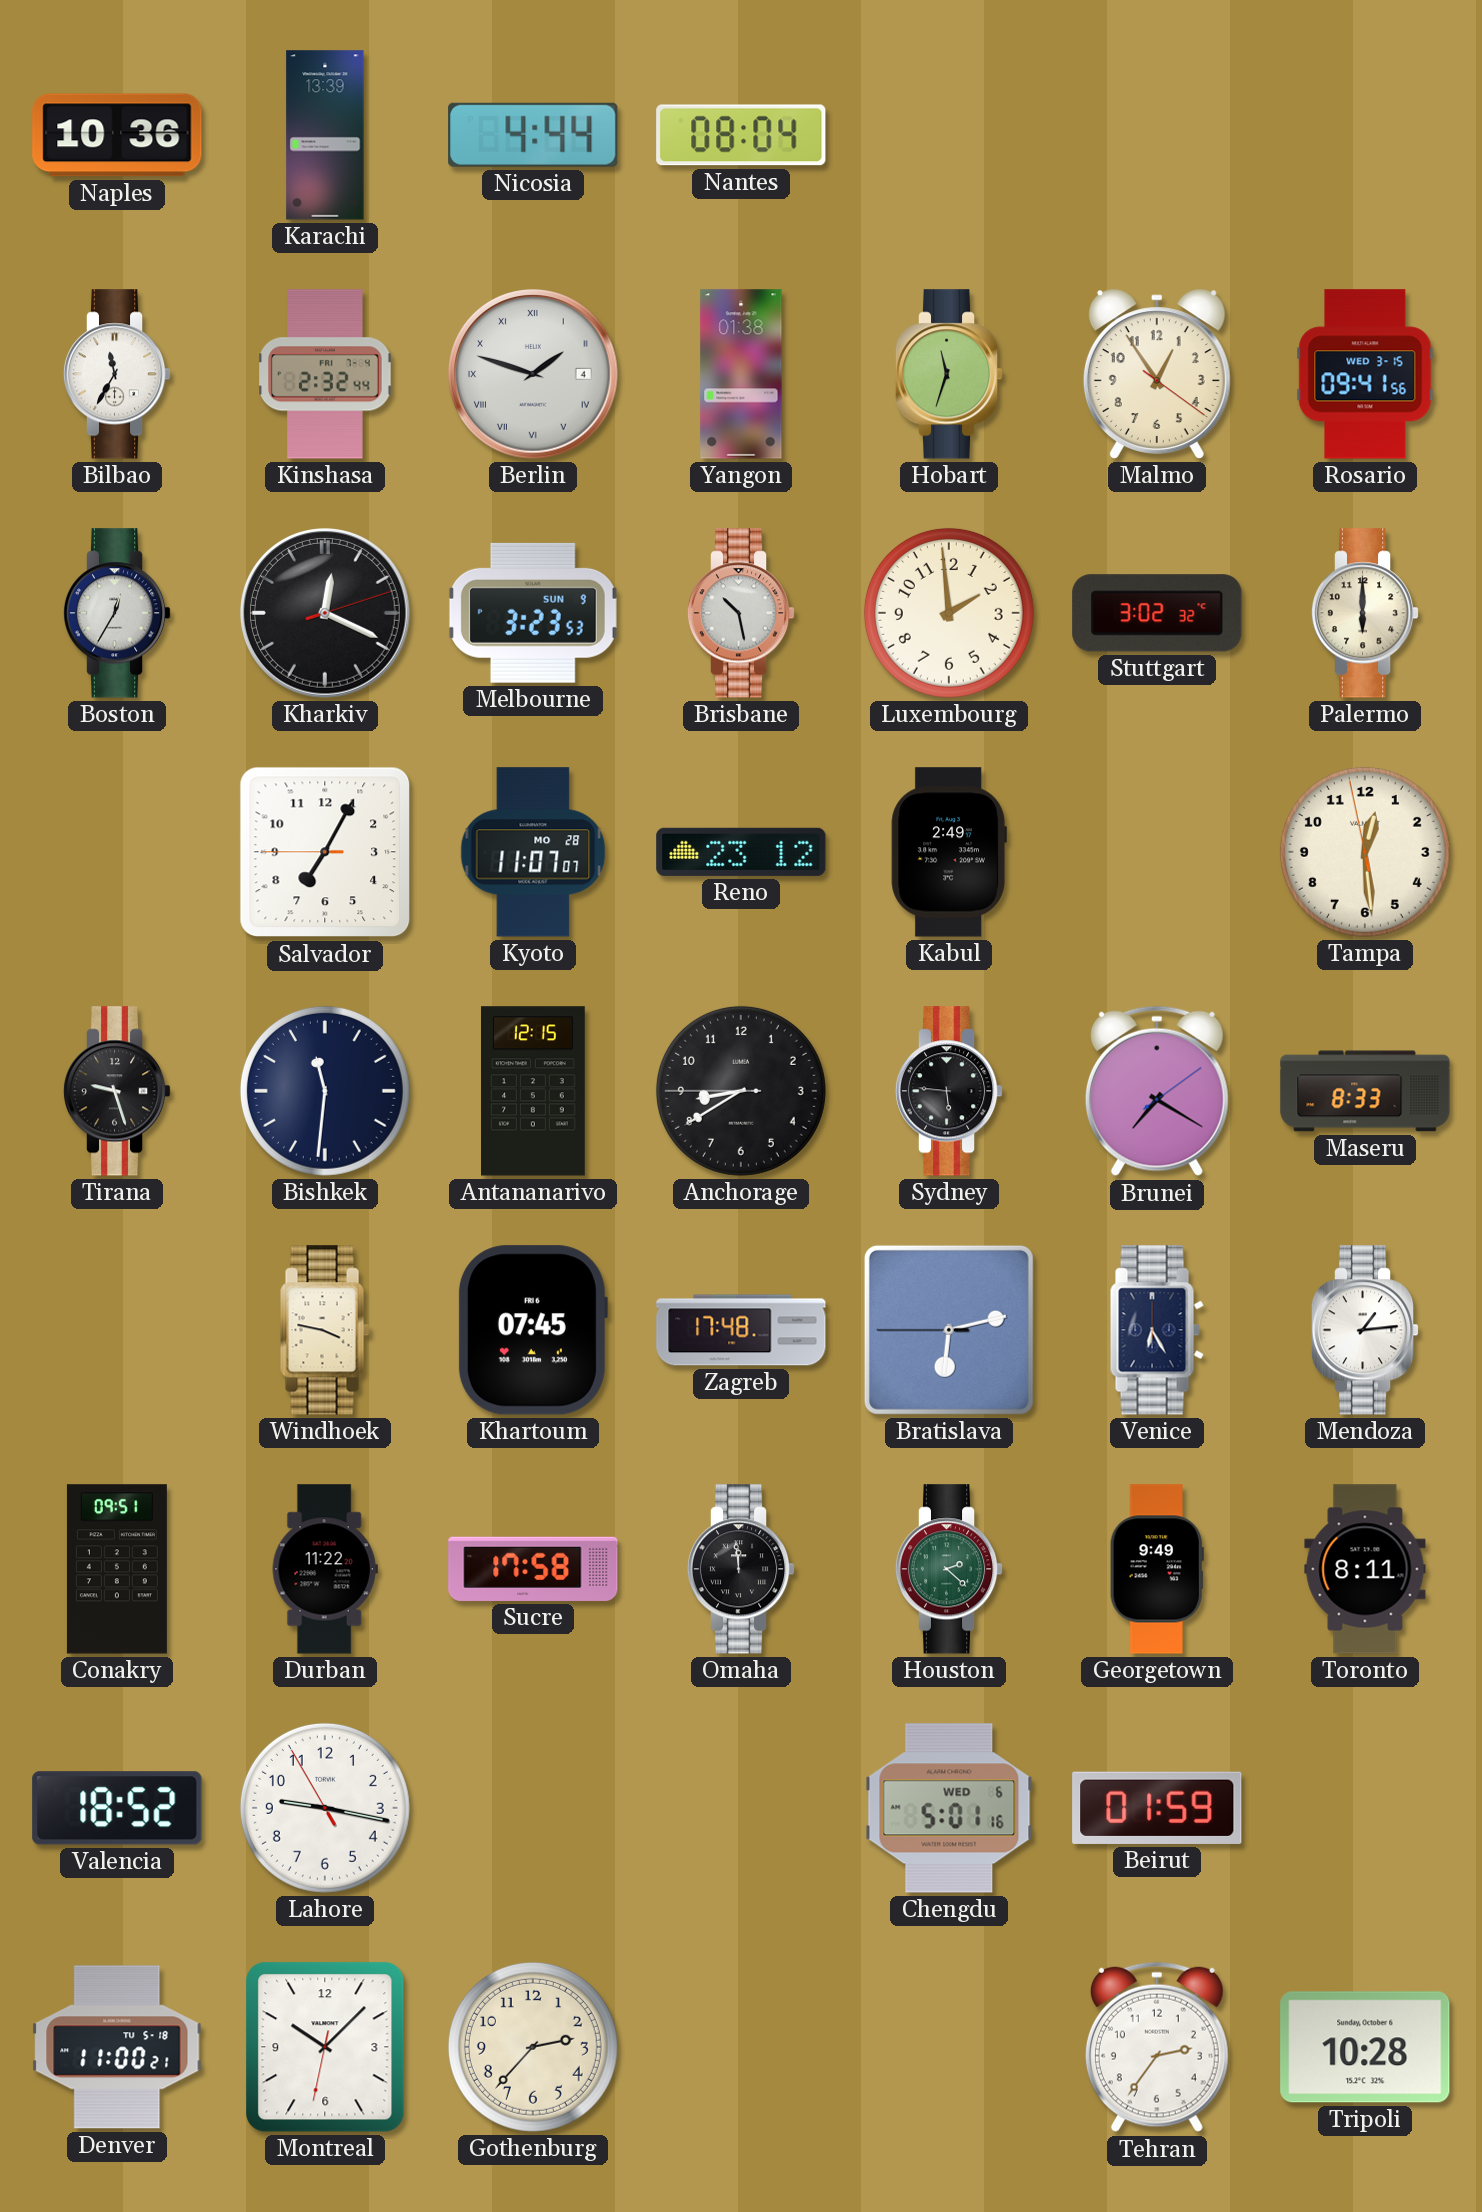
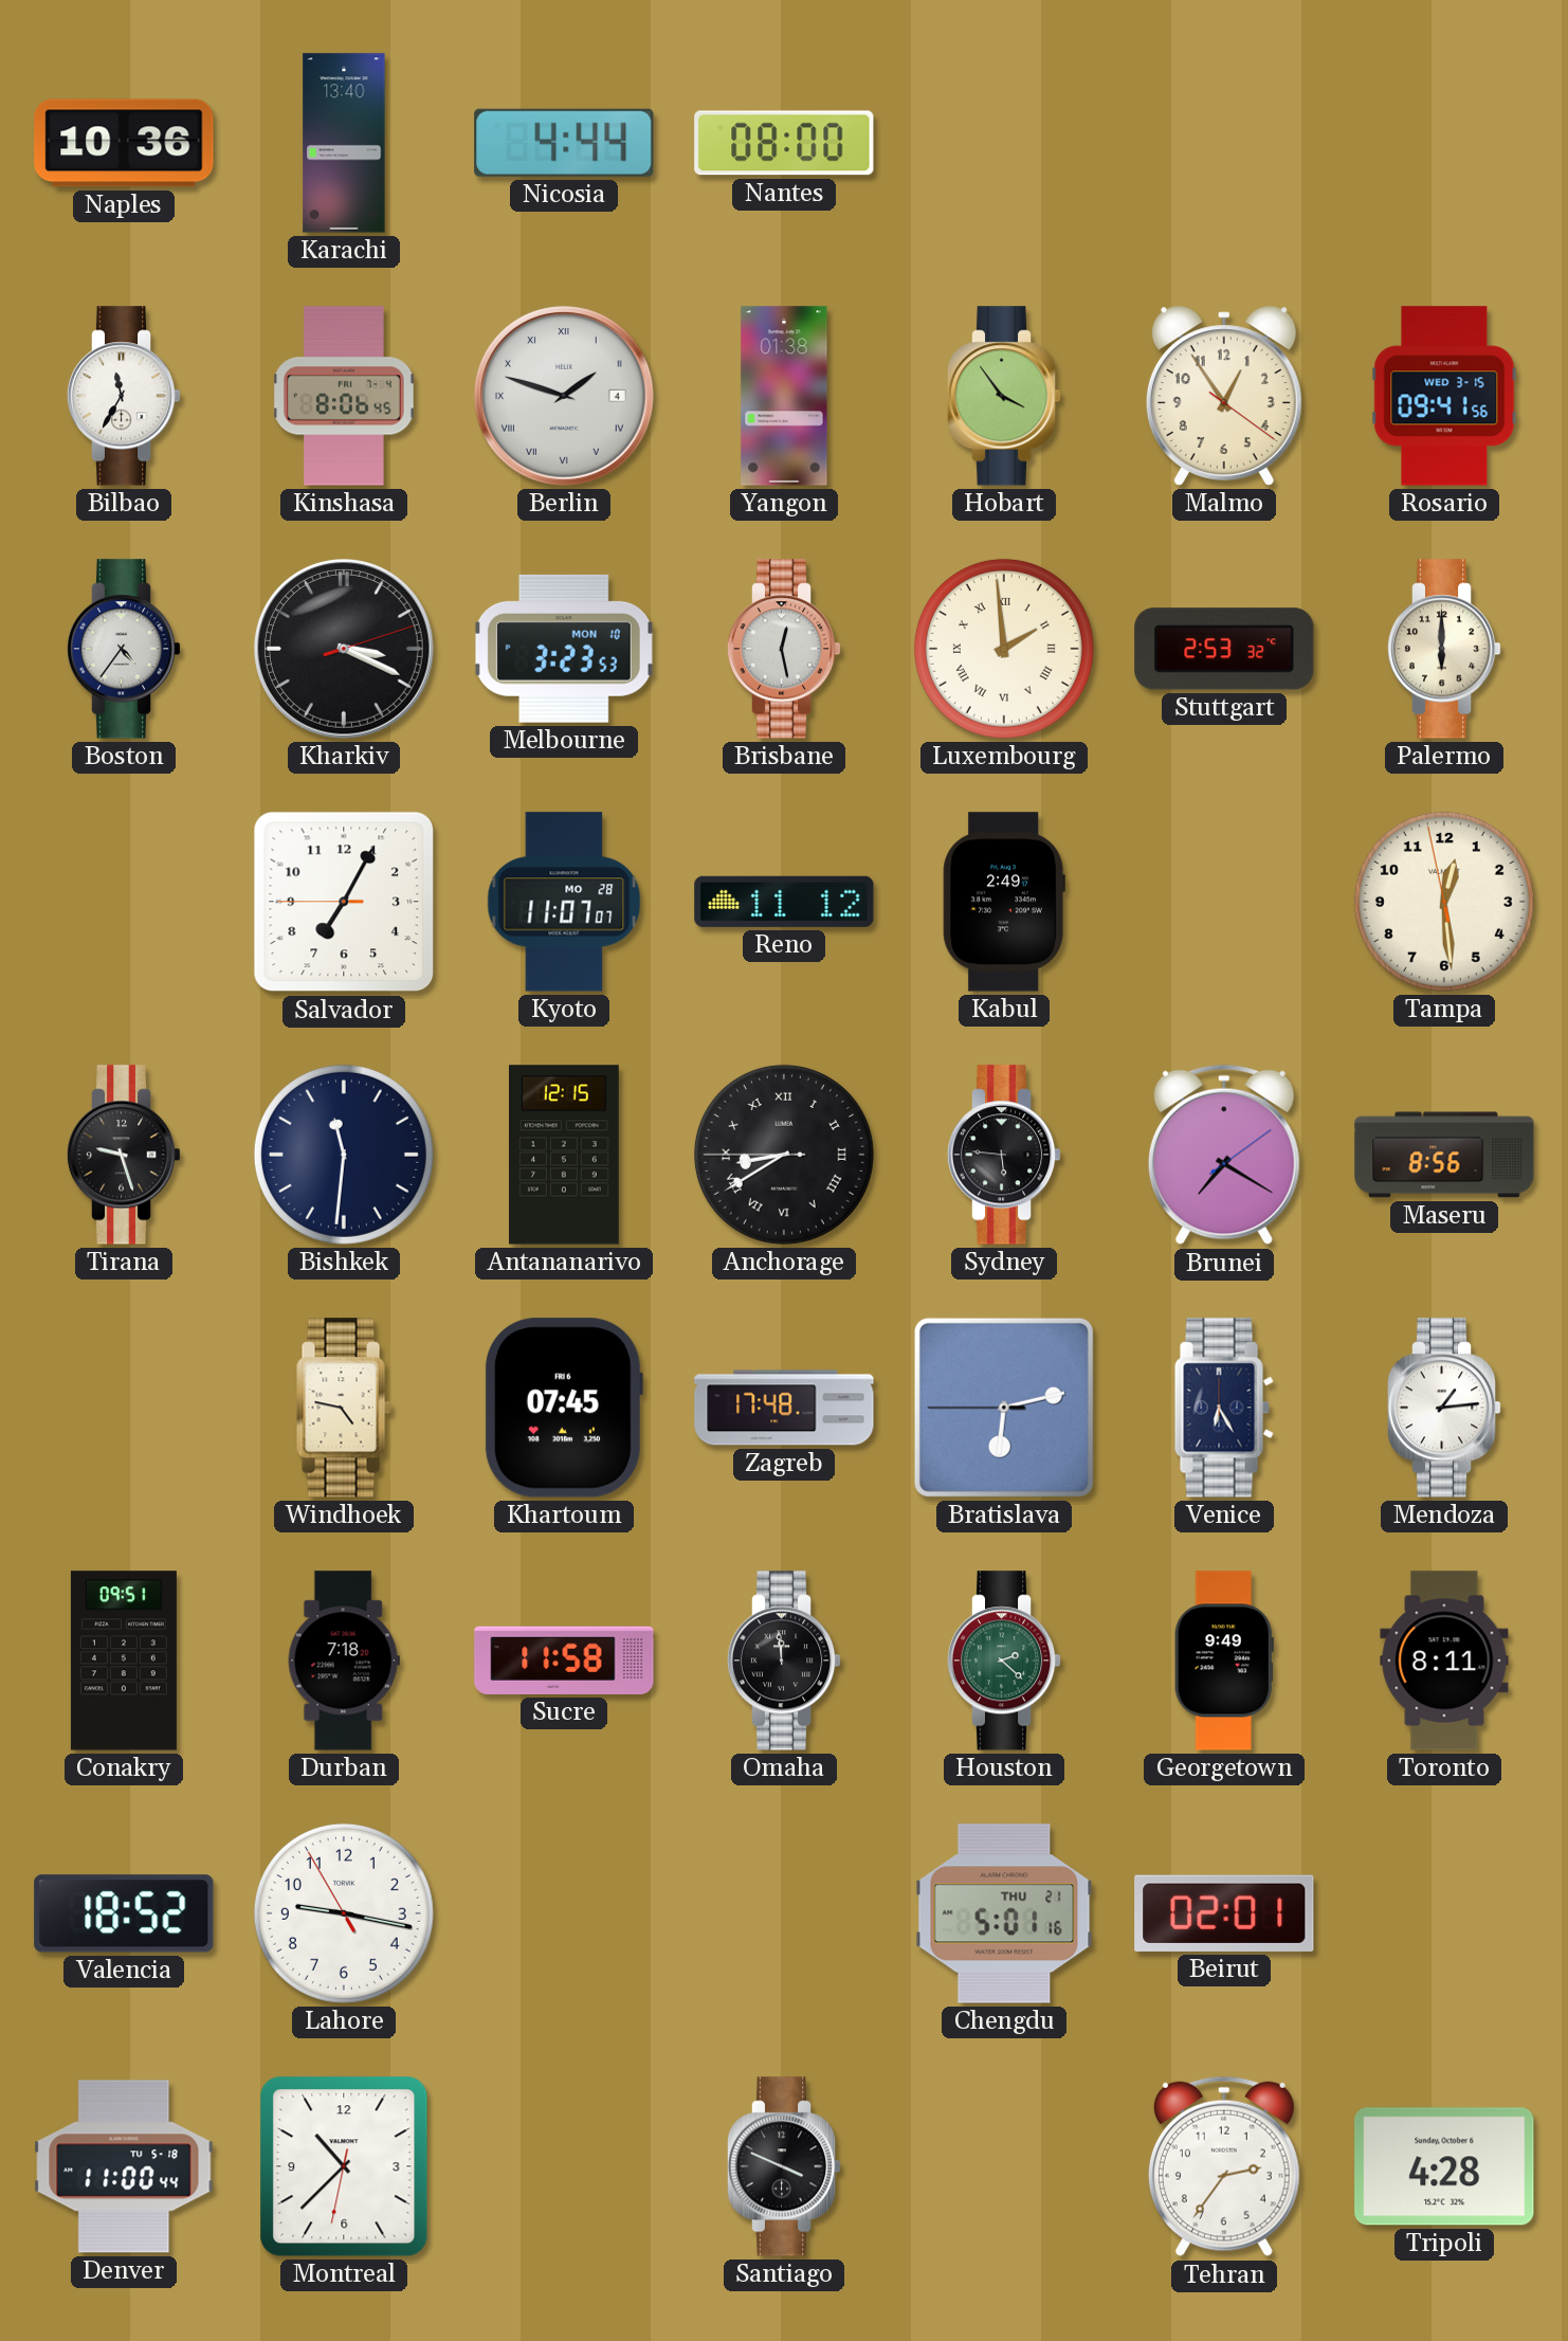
Karachi: 13:39 -> 13:40
Nantes: 08:04 -> 08:00
Kinshasa: 2:32 -> 8:06
Hobart: 11:33 -> 3:54
Boston: 12:35 -> 4:36
Kharkiv: 12:19 -> 3:19
Melbourne date: SUN 9 -> MON 10
Brisbane: 10:28 -> 12:28
Luxembourg numerals: Arabic -> Roman
Stuttgart: 3:02 -> 2:53
Reno: 23:12 -> 11:12
Anchorage numerals: Arabic -> Roman
Maseru: 8:33 -> 8:56
Windhoek: 3:47 -> 4:47
Durban: 11:22 -> 7:18
Sucre: 17:58 -> 11:58
Chengdu date: WED 6 -> THU 21
Beirut: 01:59 -> 02:01
Denver: 11:00:21 -> 11:00:44
Montreal: 10:07 -> 10:37
Gothenburg: 2:37 -> none
Santiago: none -> 3:49
Tripoli: 10:28 -> 4:28
